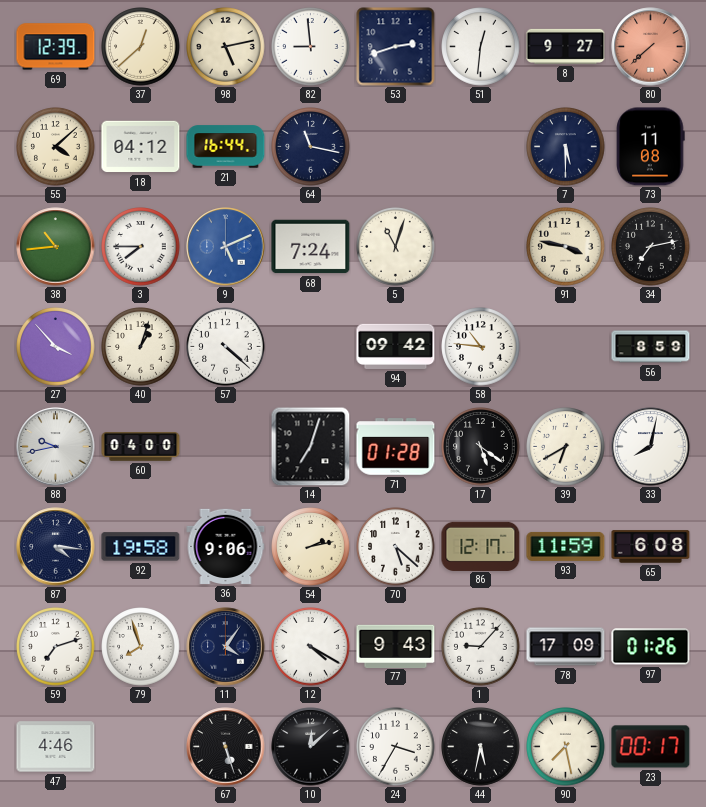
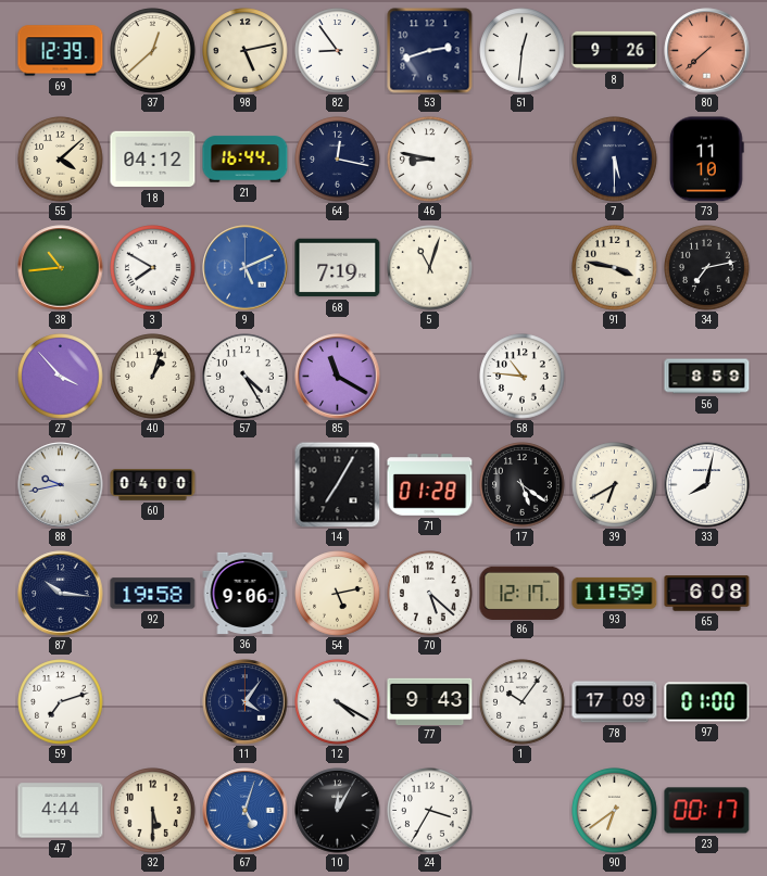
82: 8:59 -> 8:54
8: 9:27 -> 9:26
64: 11:17 -> 12:17
46: none -> 8:47
73: 11:08 -> 11:10
3: 7:45 -> 7:50
68: 7:24 -> 7:19
57: 4:22 -> 4:25
85: none -> 11:20
94: 09:42 -> none
14: 7:03 -> 7:05
87: 4:16 -> 10:16
54: 2:13 -> 5:13
79: 7:57 -> none
1: 9:07 -> 10:06
97: 01:26 -> 01:00
47: 4:46 -> 4:44
32: none -> 5:30
67: 5:27 -> 5:03
67 dial: black -> blue
10: 12:08 -> 12:05
44: 5:32 -> none
90: 7:28 -> 6:39
